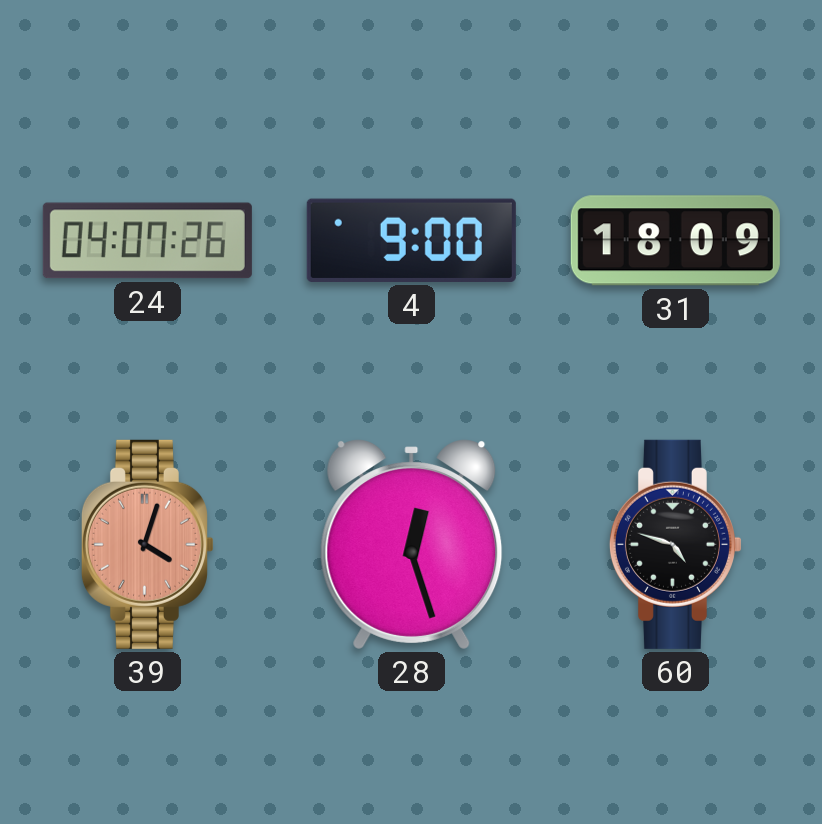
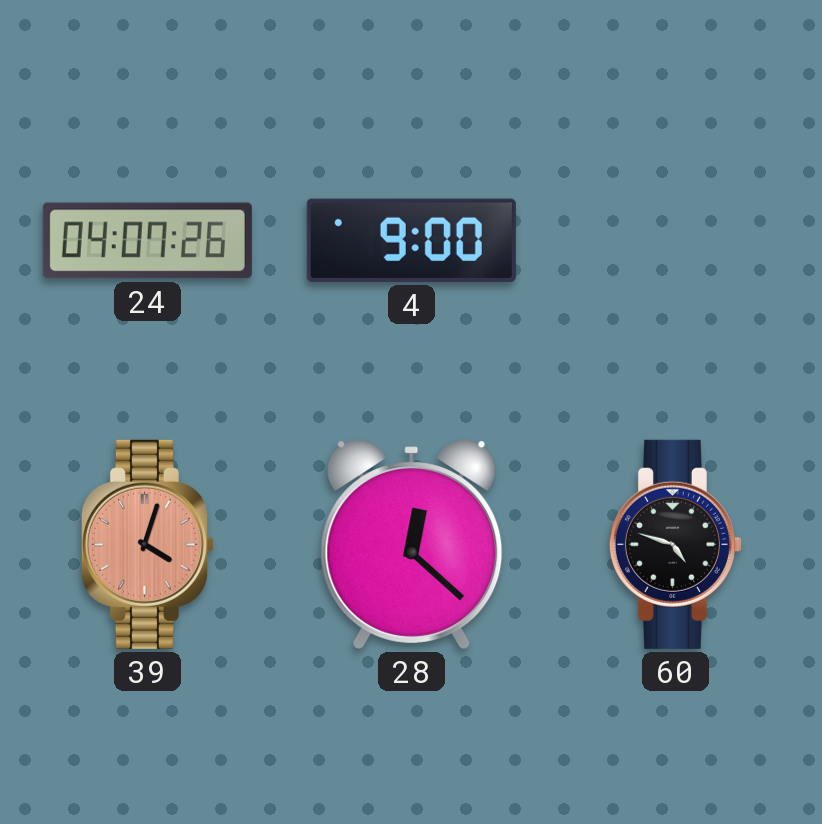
31: 18:09 -> none
28: 12:27 -> 12:22
